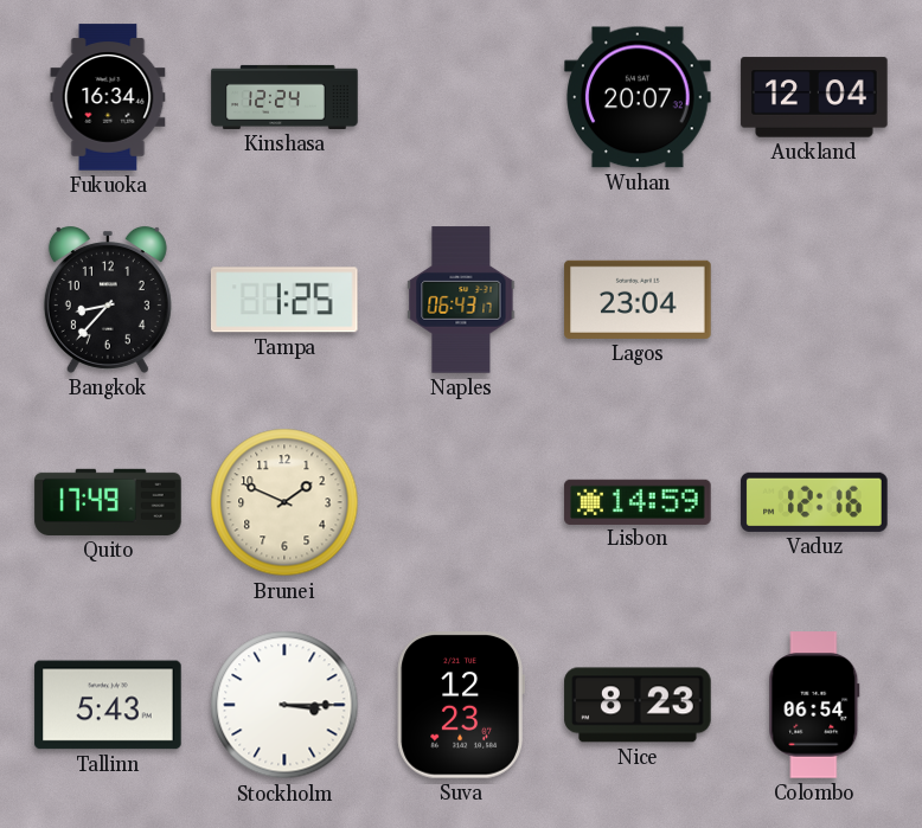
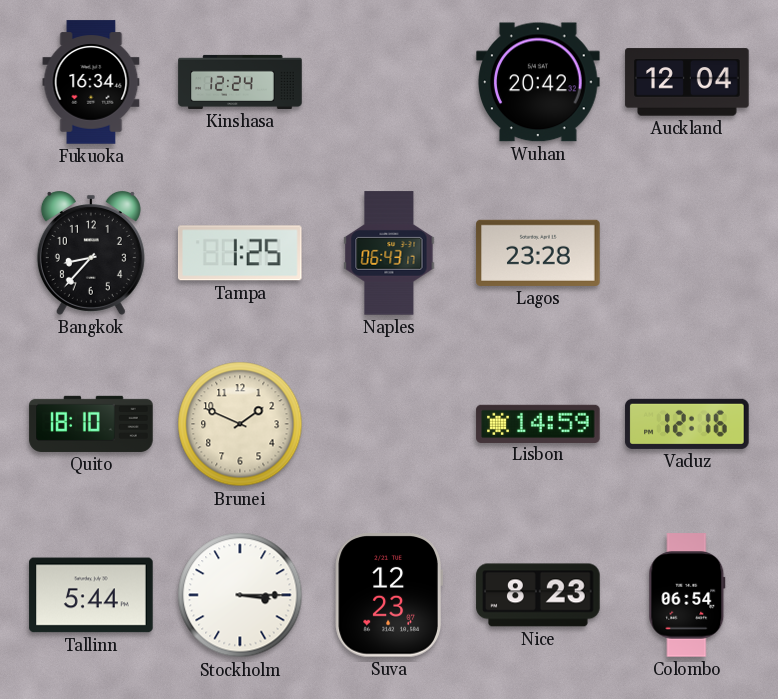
Wuhan: 20:07 -> 20:42
Lagos: 23:04 -> 23:28
Quito: 17:49 -> 18:10
Tallinn: 5:43 -> 5:44
